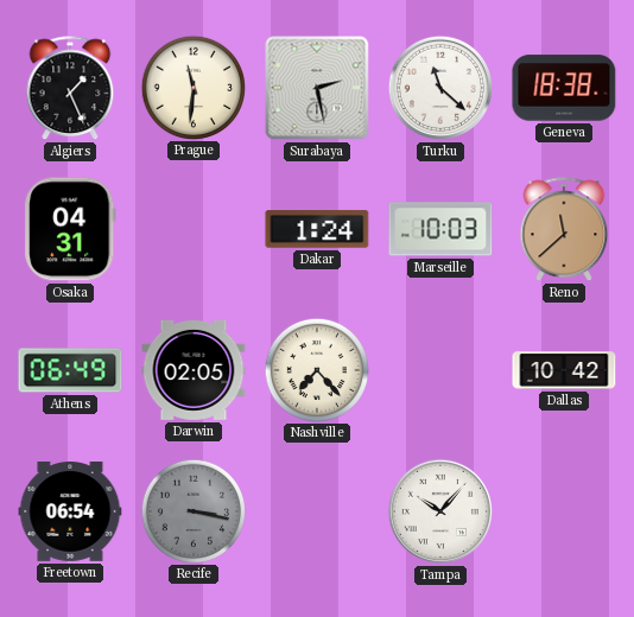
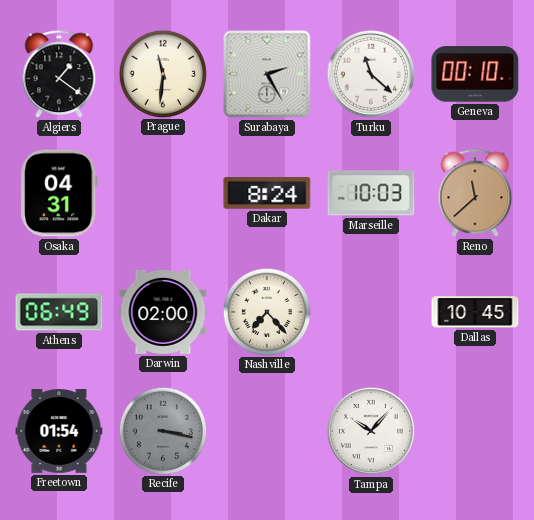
Algiers: 1:26 -> 1:21
Surabaya: 2:28 -> 2:25
Geneva: 18:38 -> 00:10
Dakar: 1:24 -> 8:24
Darwin: 02:05 -> 02:00
Dallas: 10:42 -> 10:45
Freetown: 06:54 -> 01:54
